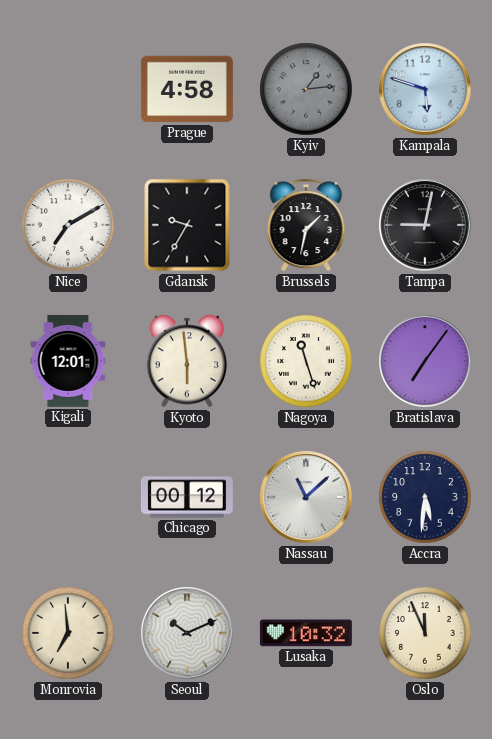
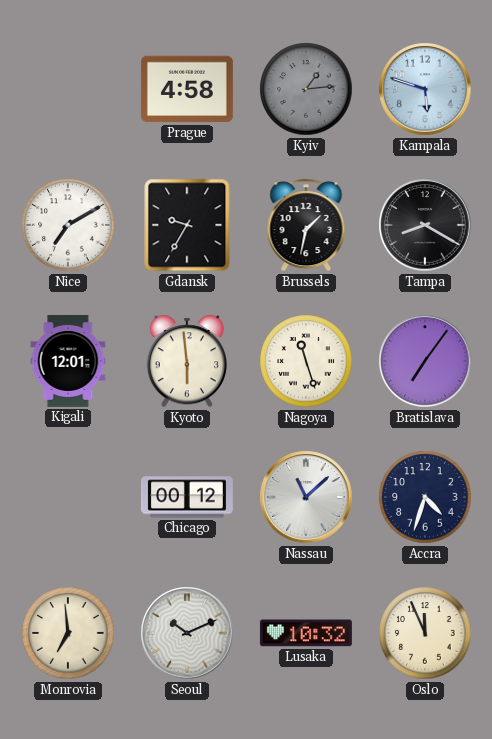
Tampa: 9:02 -> 8:20
Accra: 5:31 -> 4:33
